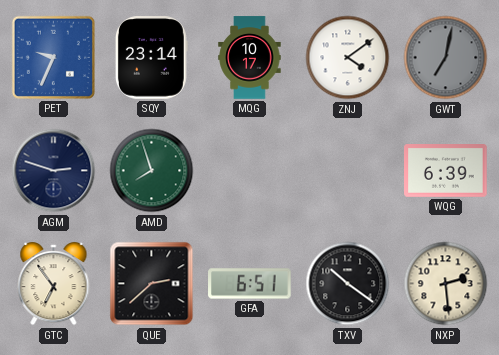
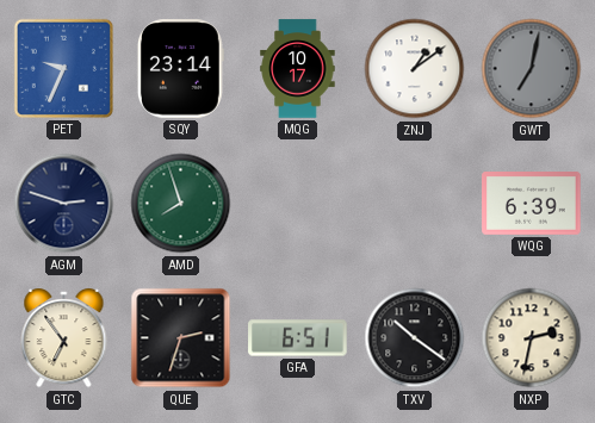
ZNJ: 4:09 -> 1:09
QUE: 2:38 -> 2:33
NXP: 2:29 -> 2:32
